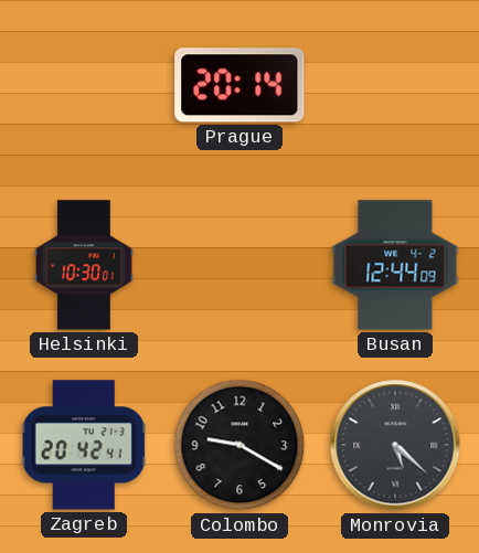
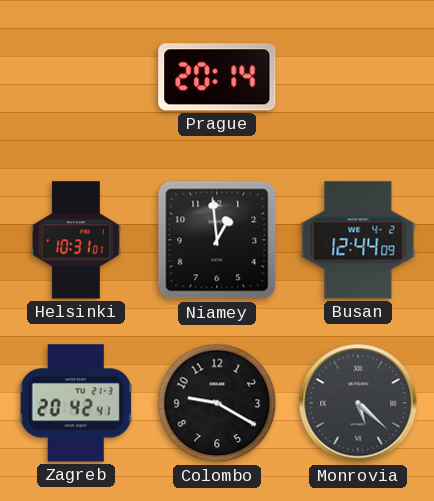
Helsinki: 10:30 -> 10:31
Niamey: none -> 12:59
